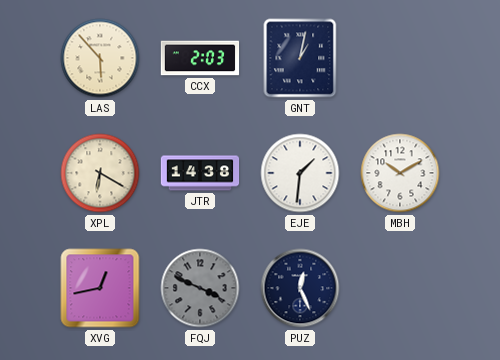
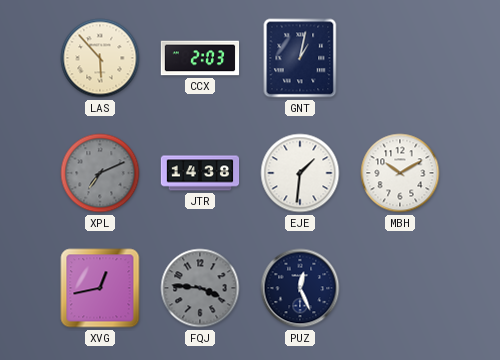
XPL: 6:20 -> 7:11
XPL dial: cream -> grey
FQJ: 3:49 -> 3:46
